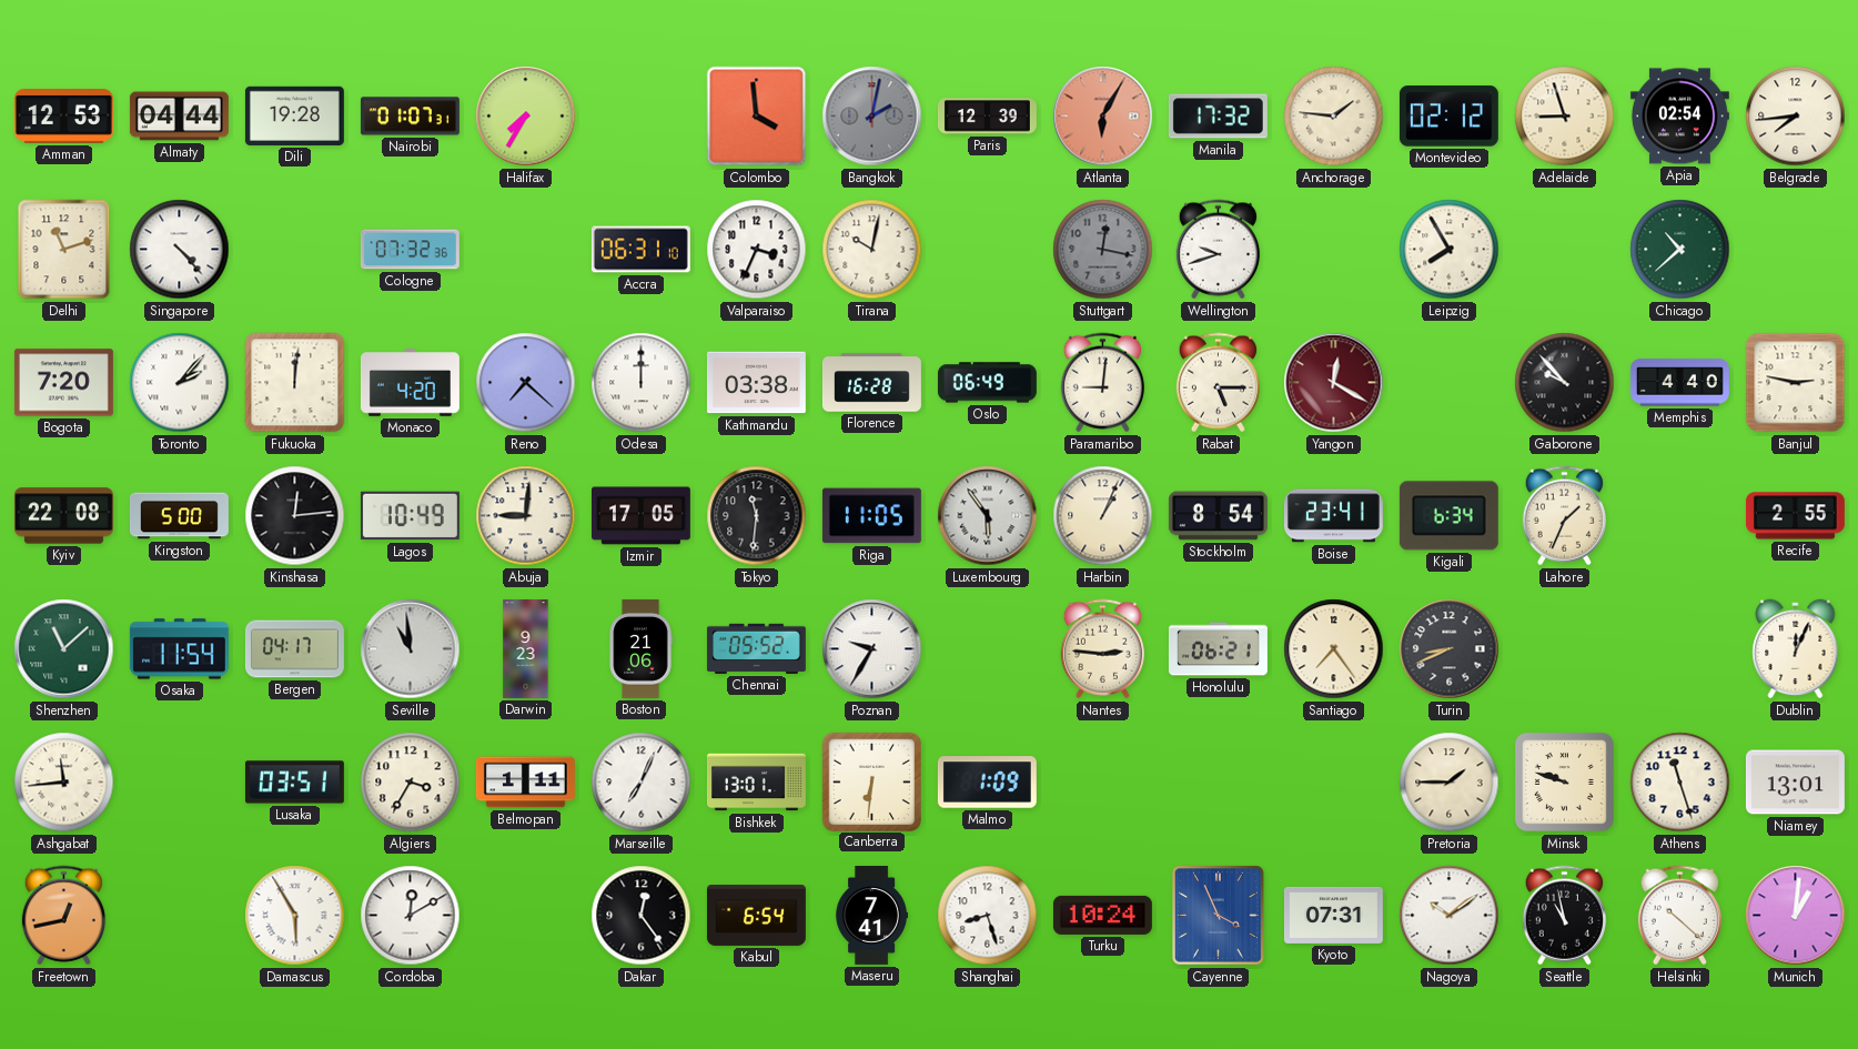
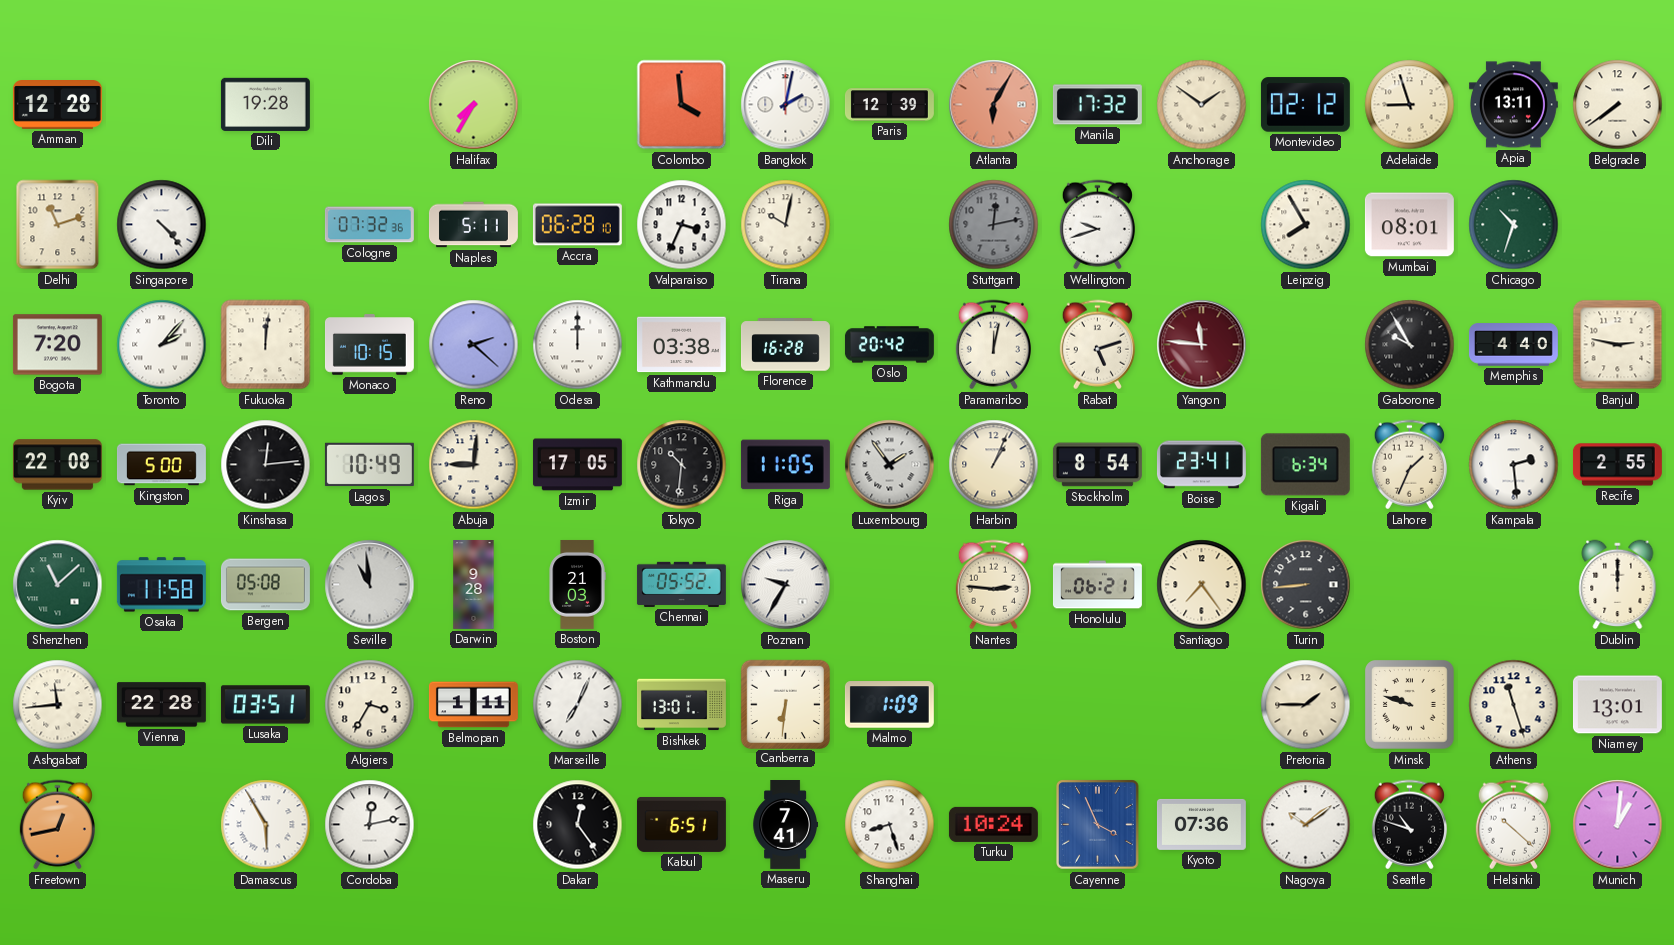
Amman: 12:53 -> 12:28
Almaty: 04:44 -> none
Nairobi: 01:07 -> none
Bangkok dial: grey -> white
Anchorage: 1:46 -> 1:51
Apia: 02:54 -> 13:11
Belgrade: 7:44 -> 7:39
Naples: none -> 5:11
Accra: 06:31 -> 06:28
Stuttgart: 12:17 -> 12:13
Mumbai: none -> 08:01
Chicago: 10:38 -> 10:33
Monaco: 4:20 -> 10:15
Reno: 7:22 -> 2:22
Oslo: 06:49 -> 20:42
Paramaribo: 9:01 -> 12:02
Rabat: 5:15 -> 5:12
Yangon: 12:20 -> 11:46
Gaborone: 9:53 -> 9:55
Tokyo: 11:31 -> 10:31
Luxembourg: 5:54 -> 1:54
Kampala: none -> 2:29
Osaka: 11:54 -> 11:58
Bergen: 04:17 -> 05:08
Darwin: 9:23 -> 9:28
Boston: 21:06 -> 21:03
Turin: 8:41 -> 8:44
Dublin: 12:04 -> 12:00
Vienna: none -> 22:28
Cordoba: 12:10 -> 12:13
Kabul: 6:54 -> 6:51
Kyoto: 07:31 -> 07:36
Seattle: 10:58 -> 10:48
